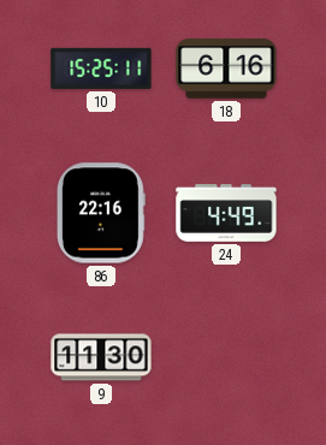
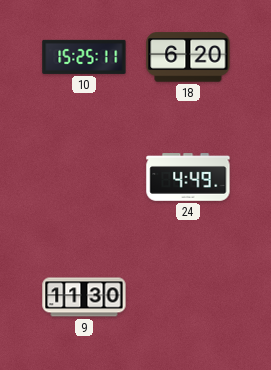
18: 6:16 -> 6:20
86: 22:16 -> none
